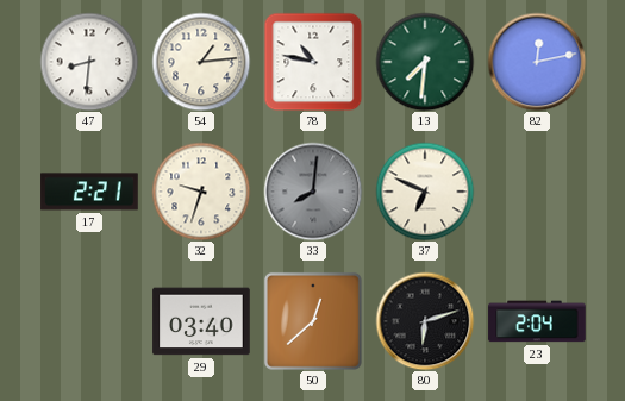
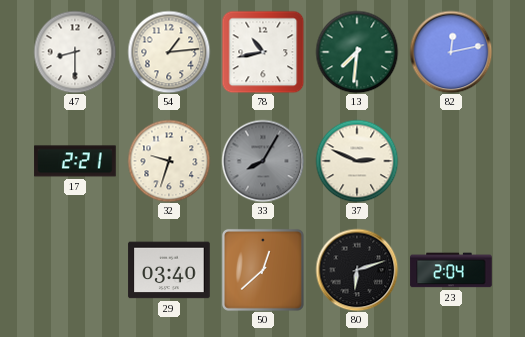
47: 8:31 -> 8:30
78: 10:47 -> 10:43
33: 8:01 -> 8:05
37: 6:49 -> 2:49
